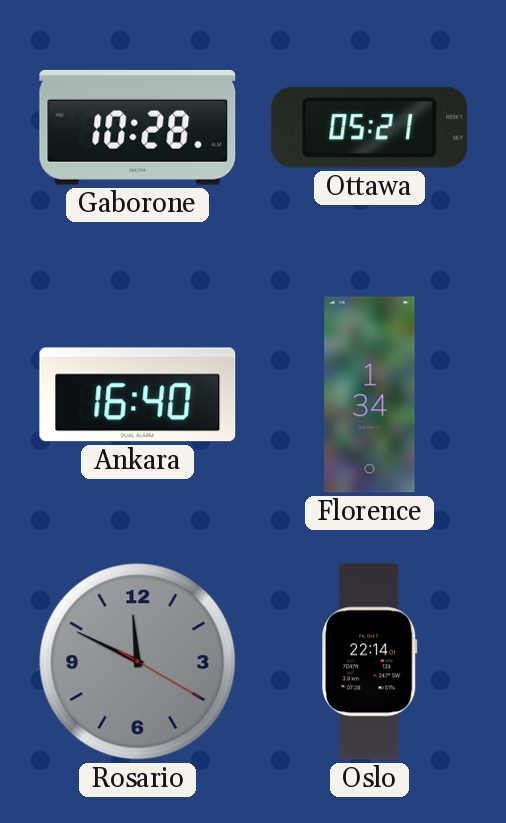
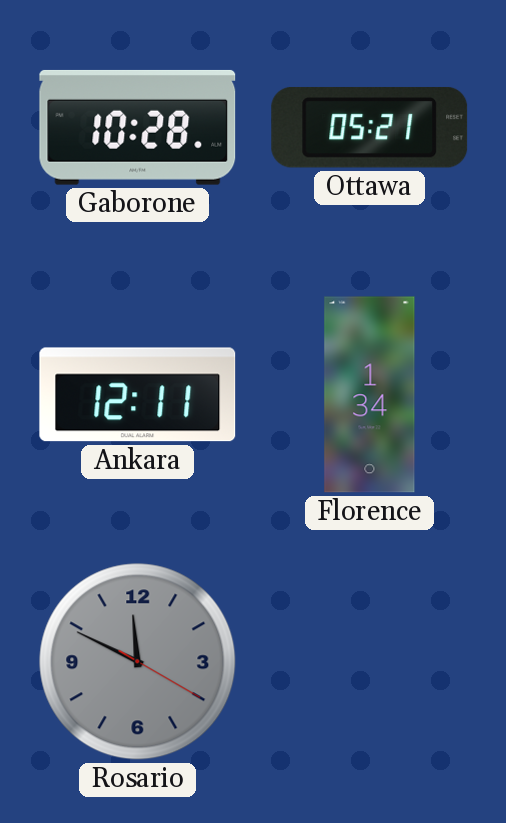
Ankara: 16:40 -> 12:11
Oslo: 22:14 -> none
